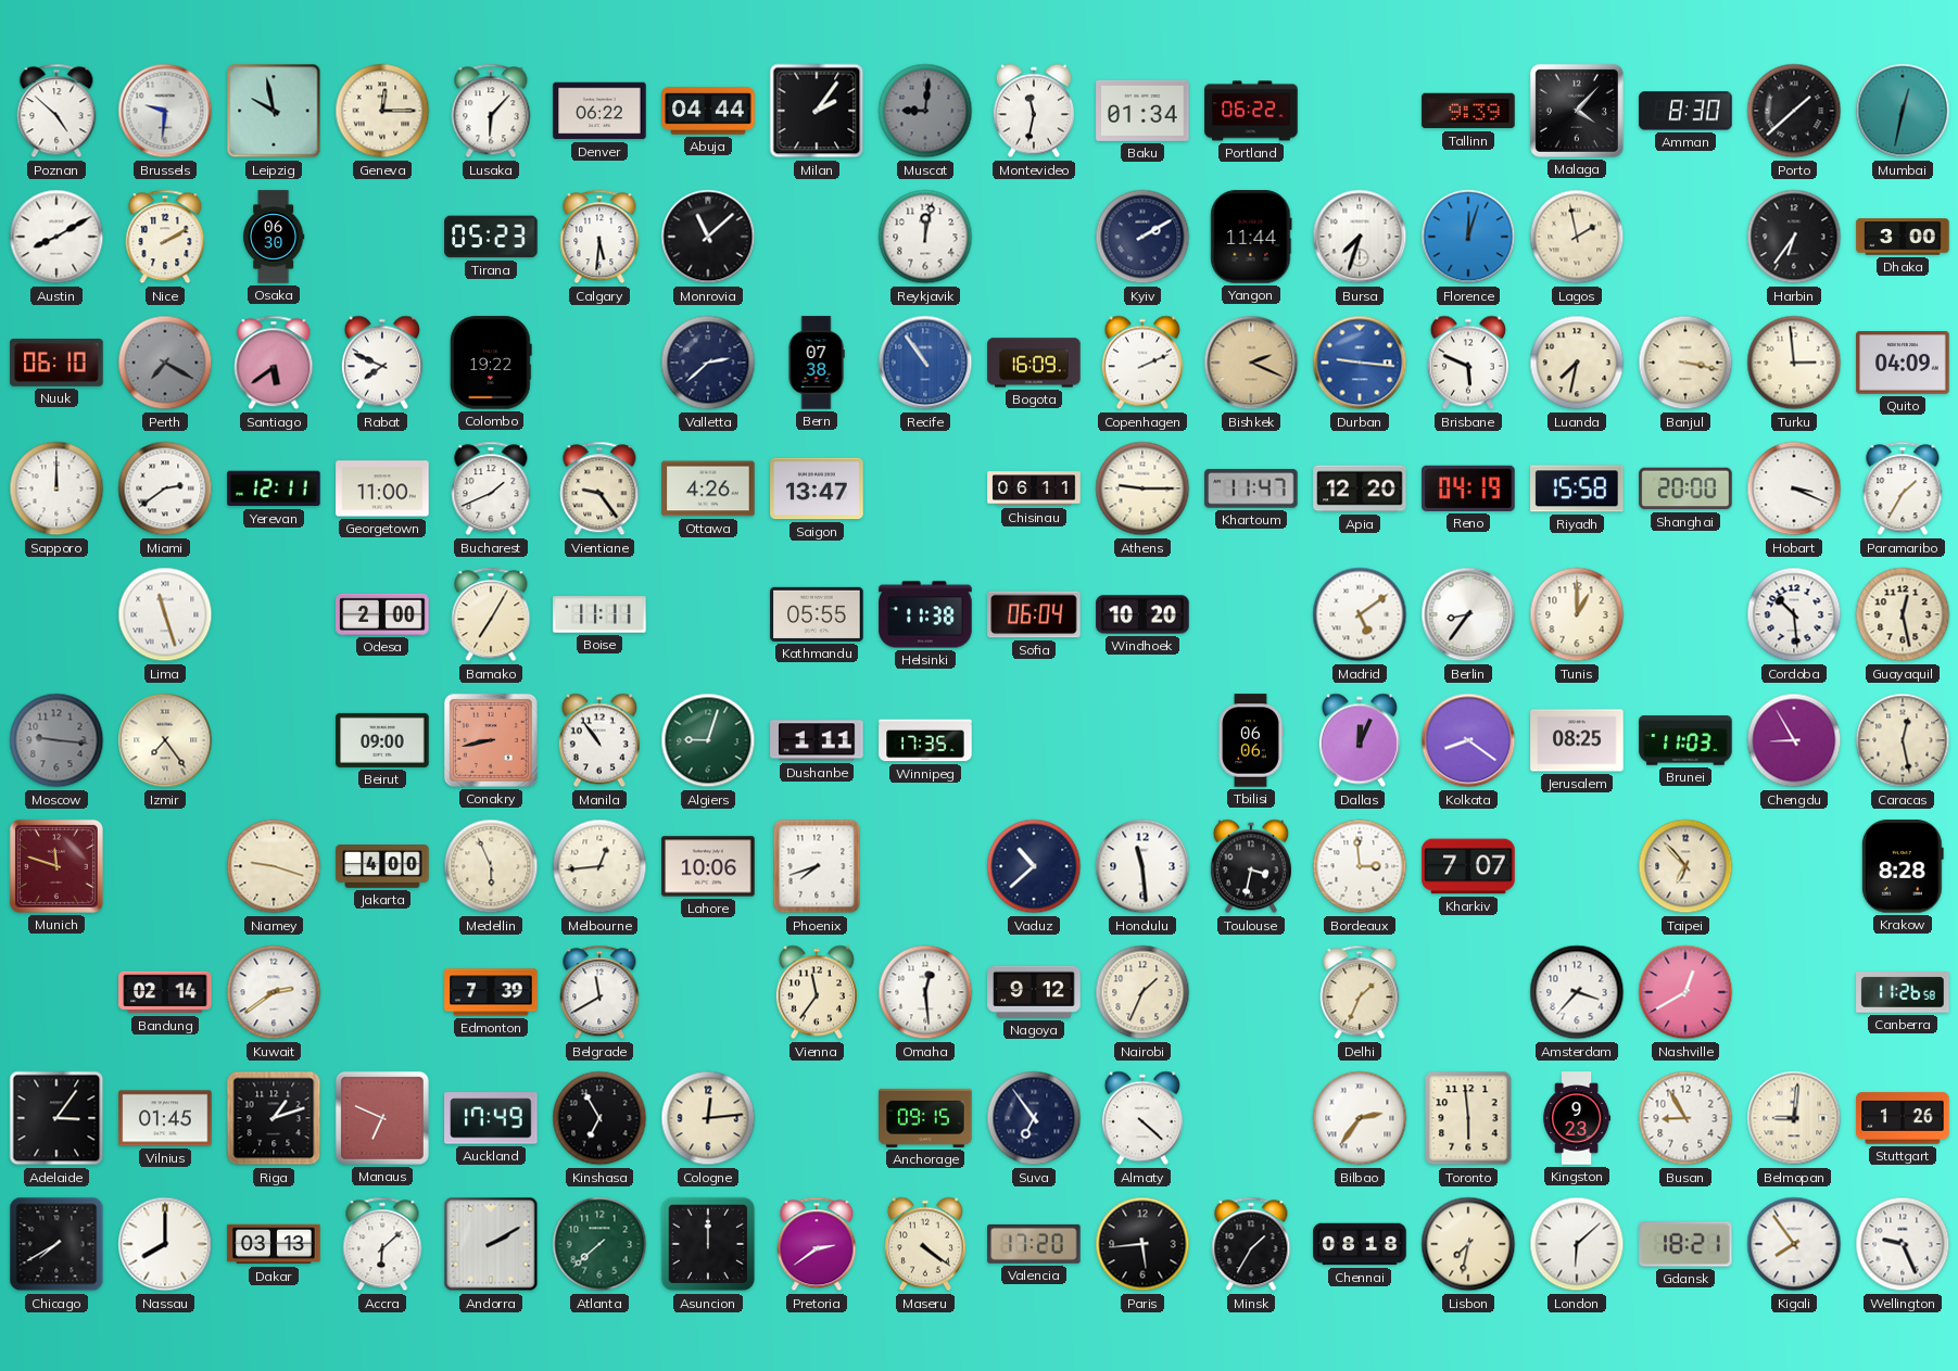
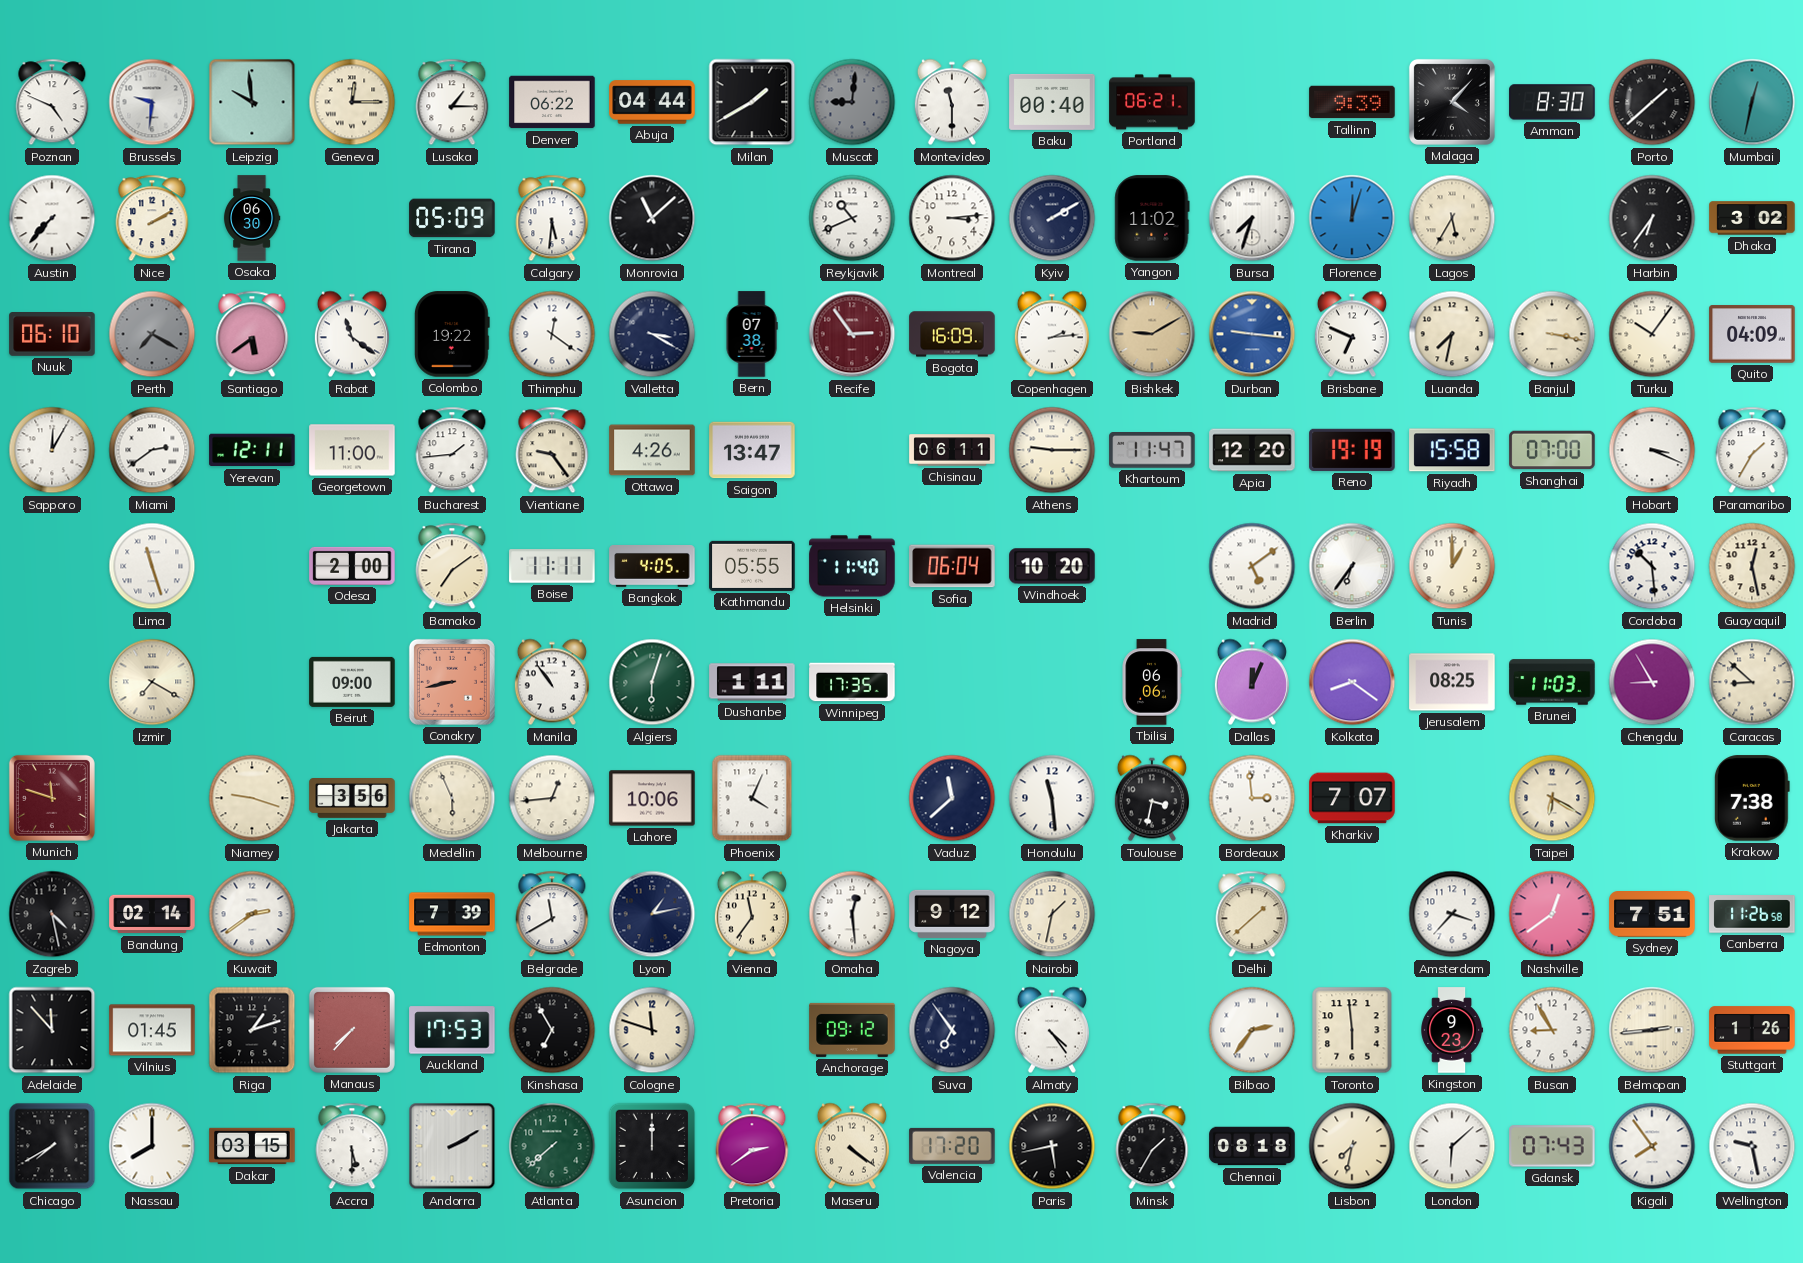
Poznan: 4:52 -> 4:49
Leipzig: 9:58 -> 9:59
Lusaka: 6:07 -> 1:15
Milan: 2:06 -> 1:40
Montevideo: 11:32 -> 11:30
Baku: 01:34 -> 00:40
Portland: 06:22 -> 06:21
Austin: 8:10 -> 7:37
Tirana: 05:23 -> 05:09
Reykjavik: 12:02 -> 10:41
Montreal: none -> 3:14
Yangon: 11:44 -> 11:02
Lagos: 1:58 -> 5:35
Dhaka: 3:00 -> 3:02
Rabat: 7:49 -> 11:21
Thimphu: none -> 12:21
Valletta: 2:38 -> 3:20
Recife: 10:54 -> 2:54
Recife dial: blue -> burgundy
Copenhagen: 2:11 -> 2:14
Bishkek: 2:19 -> 9:10
Brisbane: 5:49 -> 6:49
Turku: 2:59 -> 10:06
Sapporo: 12:00 -> 12:05
Bucharest: 1:41 -> 1:44
Reno: 04:19 -> 19:19
Shanghai: 20:00 -> 07:00
Bamako: 7:05 -> 7:09
Bangkok: none -> 4:05
Helsinki: 11:38 -> 11:40
Berlin: 8:36 -> 6:36
Moscow: 9:16 -> none
Izmir: 7:24 -> 7:20
Algiers: 9:03 -> 6:03
Caracas: 12:28 -> 8:52
Jakarta: 4:00 -> 3:56
Phoenix: 7:42 -> 4:04
Vaduz: 10:38 -> 11:38
Taipei: 6:53 -> 6:20
Krakow: 8:28 -> 7:38
Zagreb: none -> 4:28
Lyon: none -> 1:13
Nairobi: 1:34 -> 1:32
Delhi: 1:34 -> 1:38
Nashville: 12:40 -> 12:39
Sydney: none -> 7:51
Adelaide: 3:06 -> 11:53
Manaus: 6:49 -> 7:37
Auckland: 17:49 -> 17:53
Cologne: 12:14 -> 11:48
Anchorage: 09:15 -> 09:12
Almaty: 4:22 -> 4:24
Belmopan: 9:01 -> 2:44
Dakar: 03:13 -> 03:15
Accra: 6:08 -> 5:30
Paris: 5:44 -> 5:43
Gdansk: 18:21 -> 07:43
Wellington: 9:26 -> 9:28
